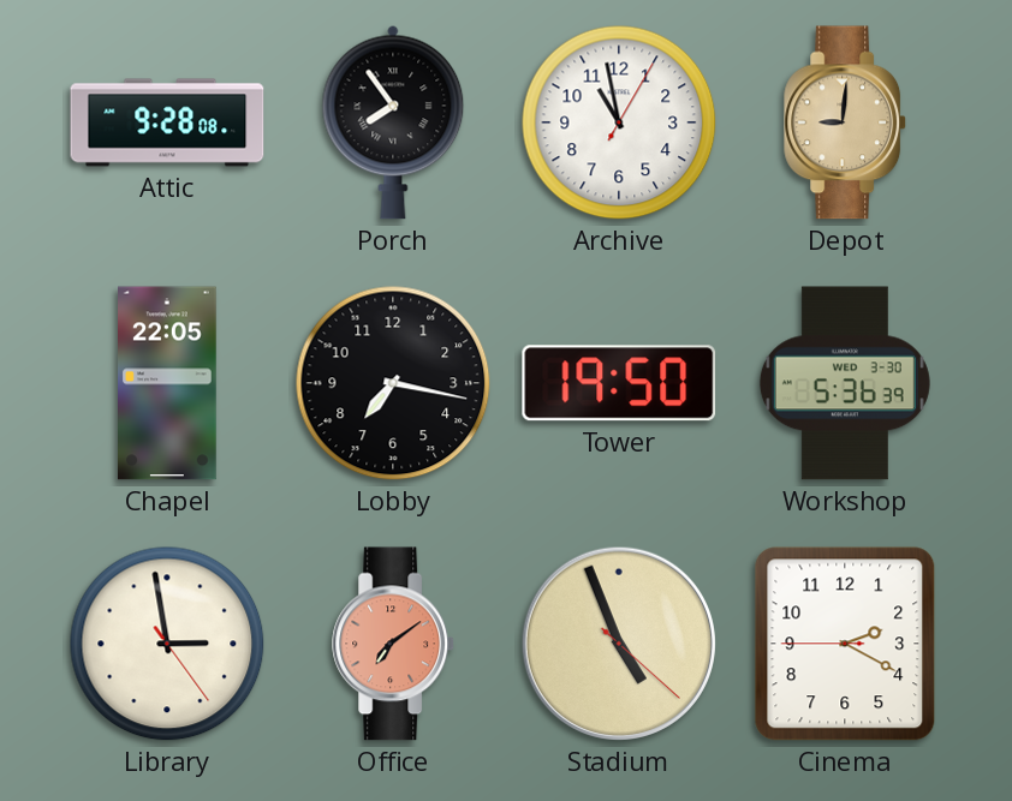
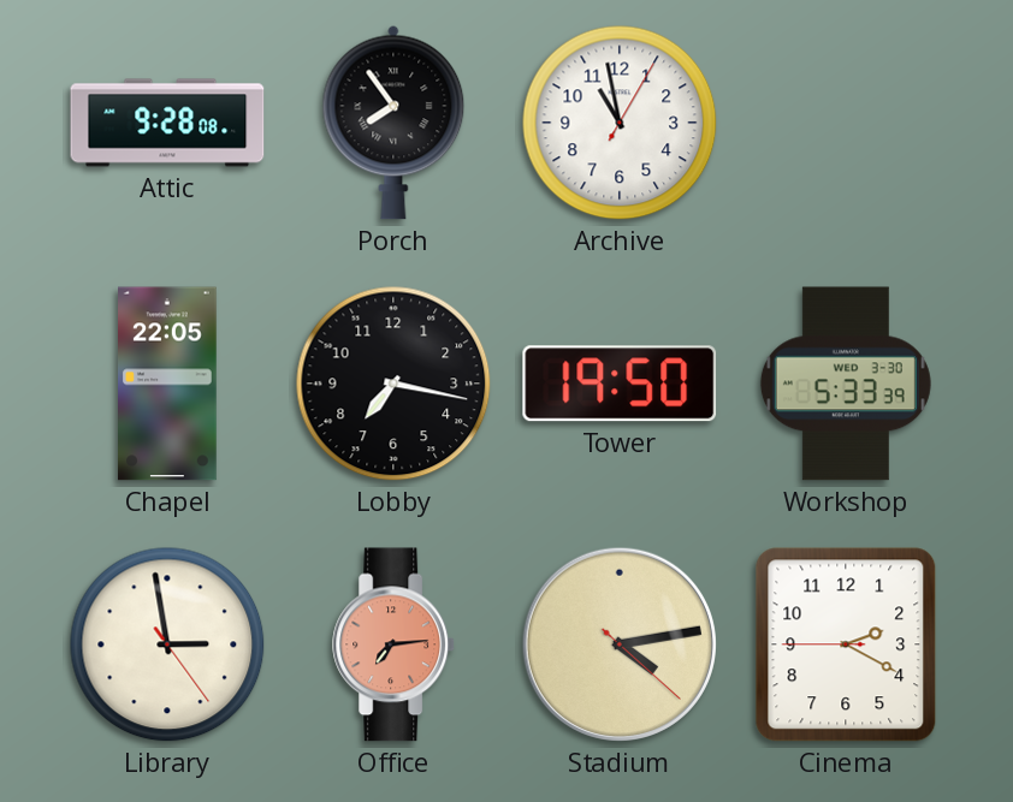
Depot: 9:01 -> none
Workshop: 5:36 -> 5:33
Office: 7:09 -> 7:14
Stadium: 4:56 -> 4:13
